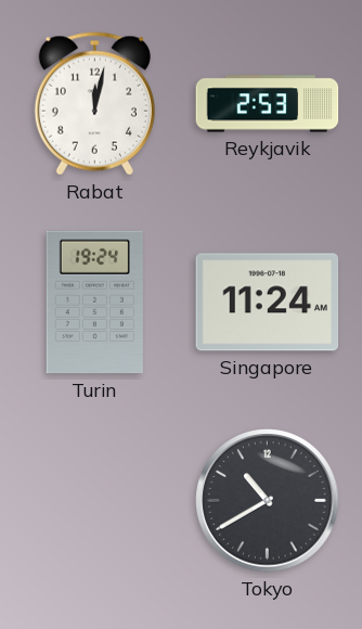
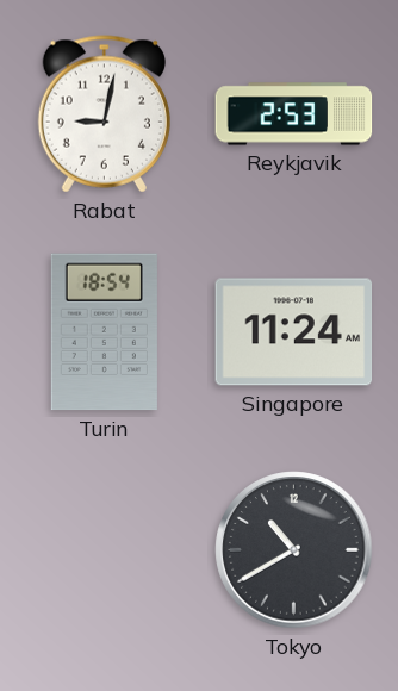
Rabat: 12:02 -> 9:02
Turin: 19:24 -> 18:54
